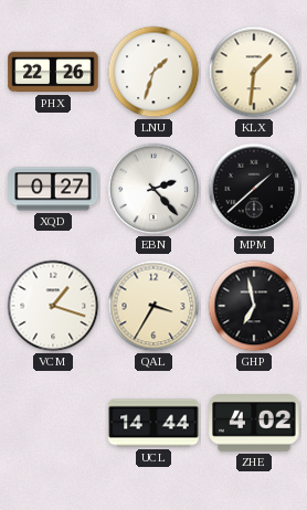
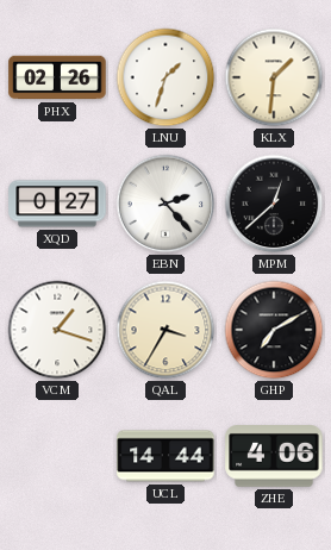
PHX: 22:26 -> 02:26
MPM: 1:38 -> 12:38
GHP: 6:58 -> 7:10
ZHE: 4:02 -> 4:06
